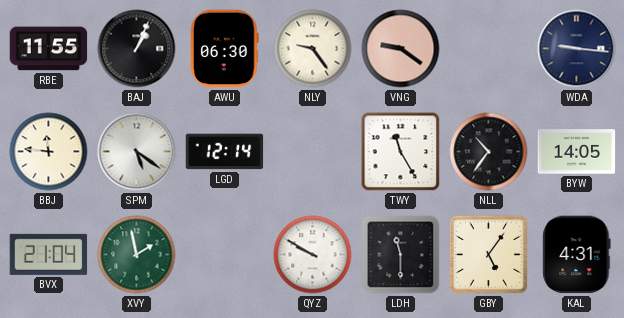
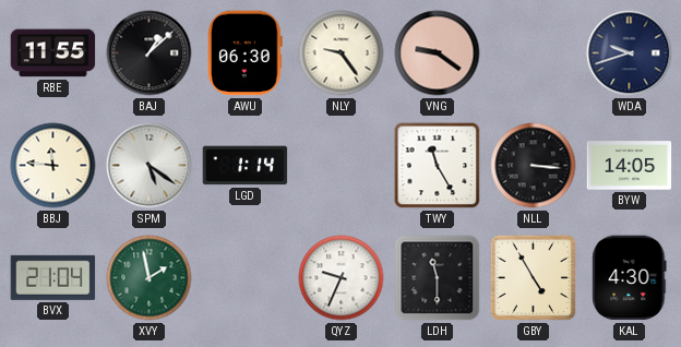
BAJ: 1:04 -> 1:08
WDA: 9:16 -> 9:42
LGD: 12:14 -> 1:14
NLL: 10:36 -> 3:16
QYZ: 9:50 -> 9:34
GBY: 5:06 -> 4:55
KAL: 4:31 -> 4:30
